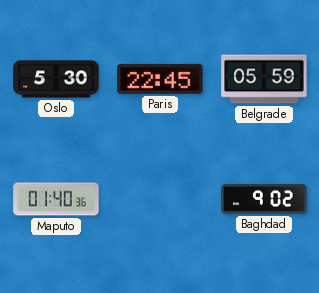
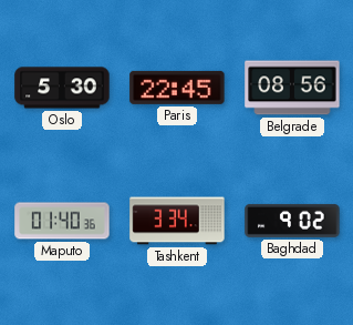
Belgrade: 05:59 -> 08:56
Tashkent: none -> 3:34
